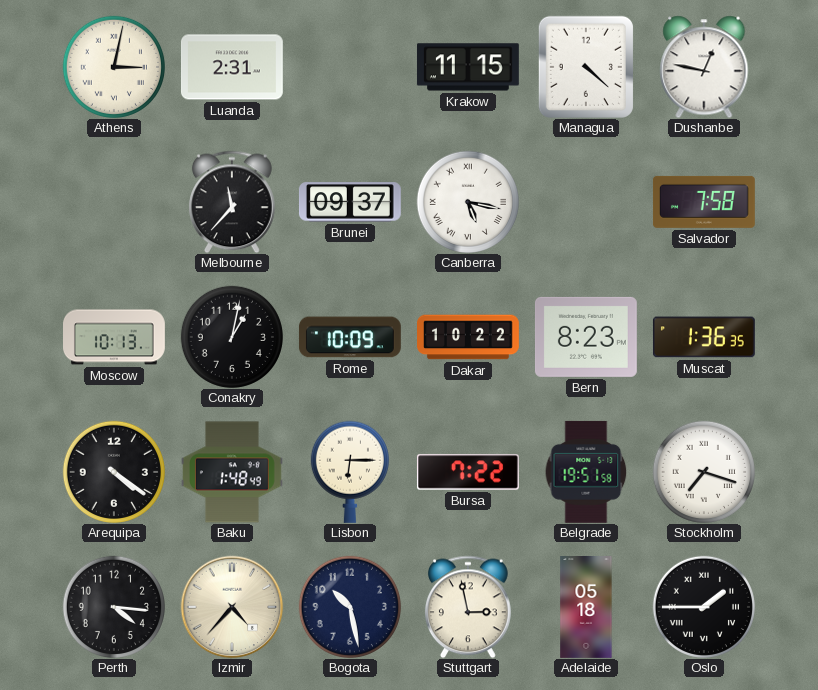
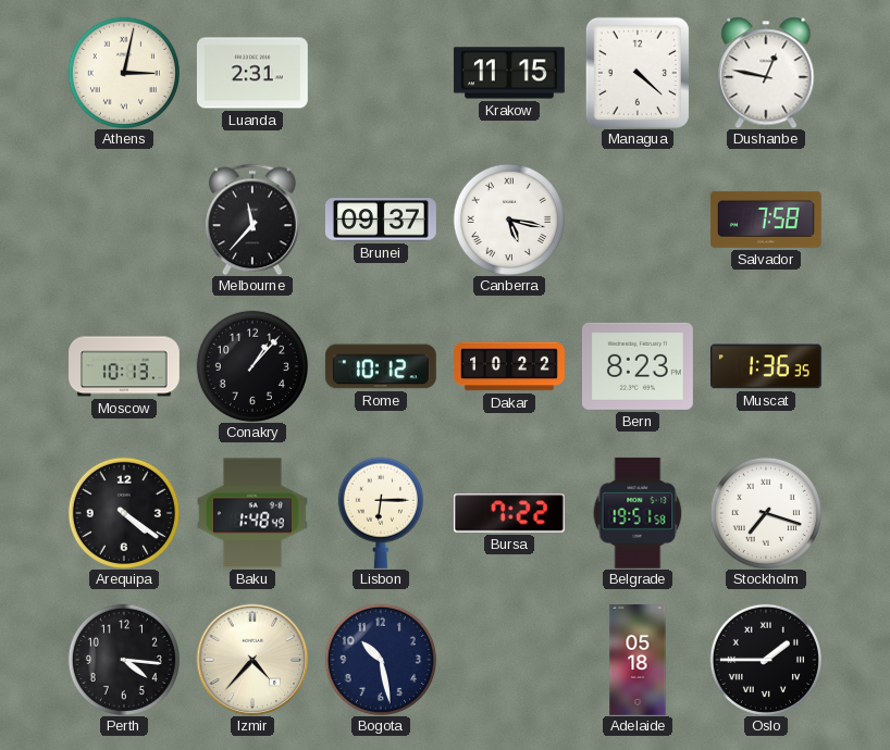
Conakry: 1:02 -> 1:07
Rome: 10:09 -> 10:12
Stuttgart: 2:58 -> none
